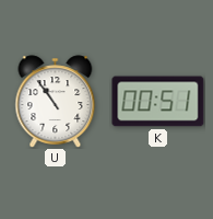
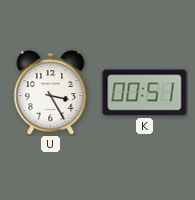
U: 10:54 -> 3:25
